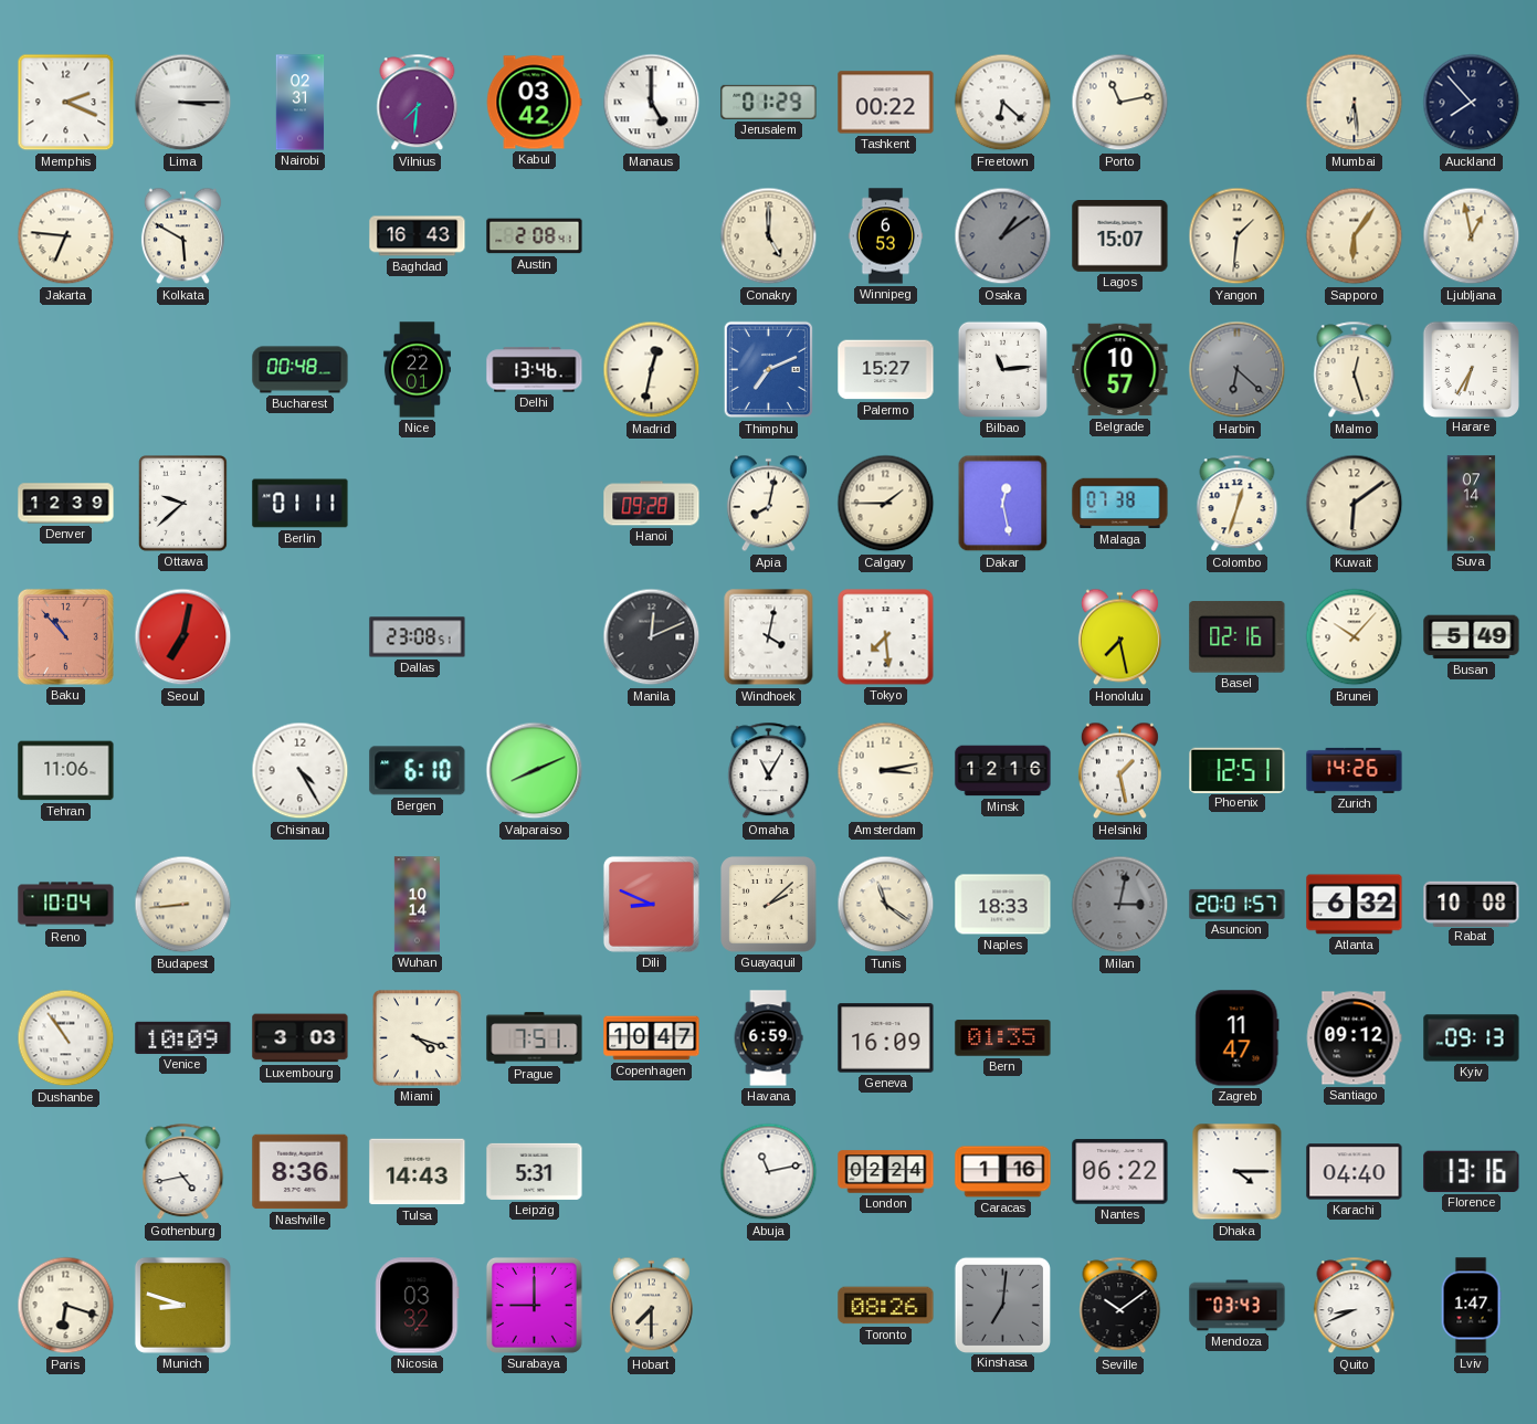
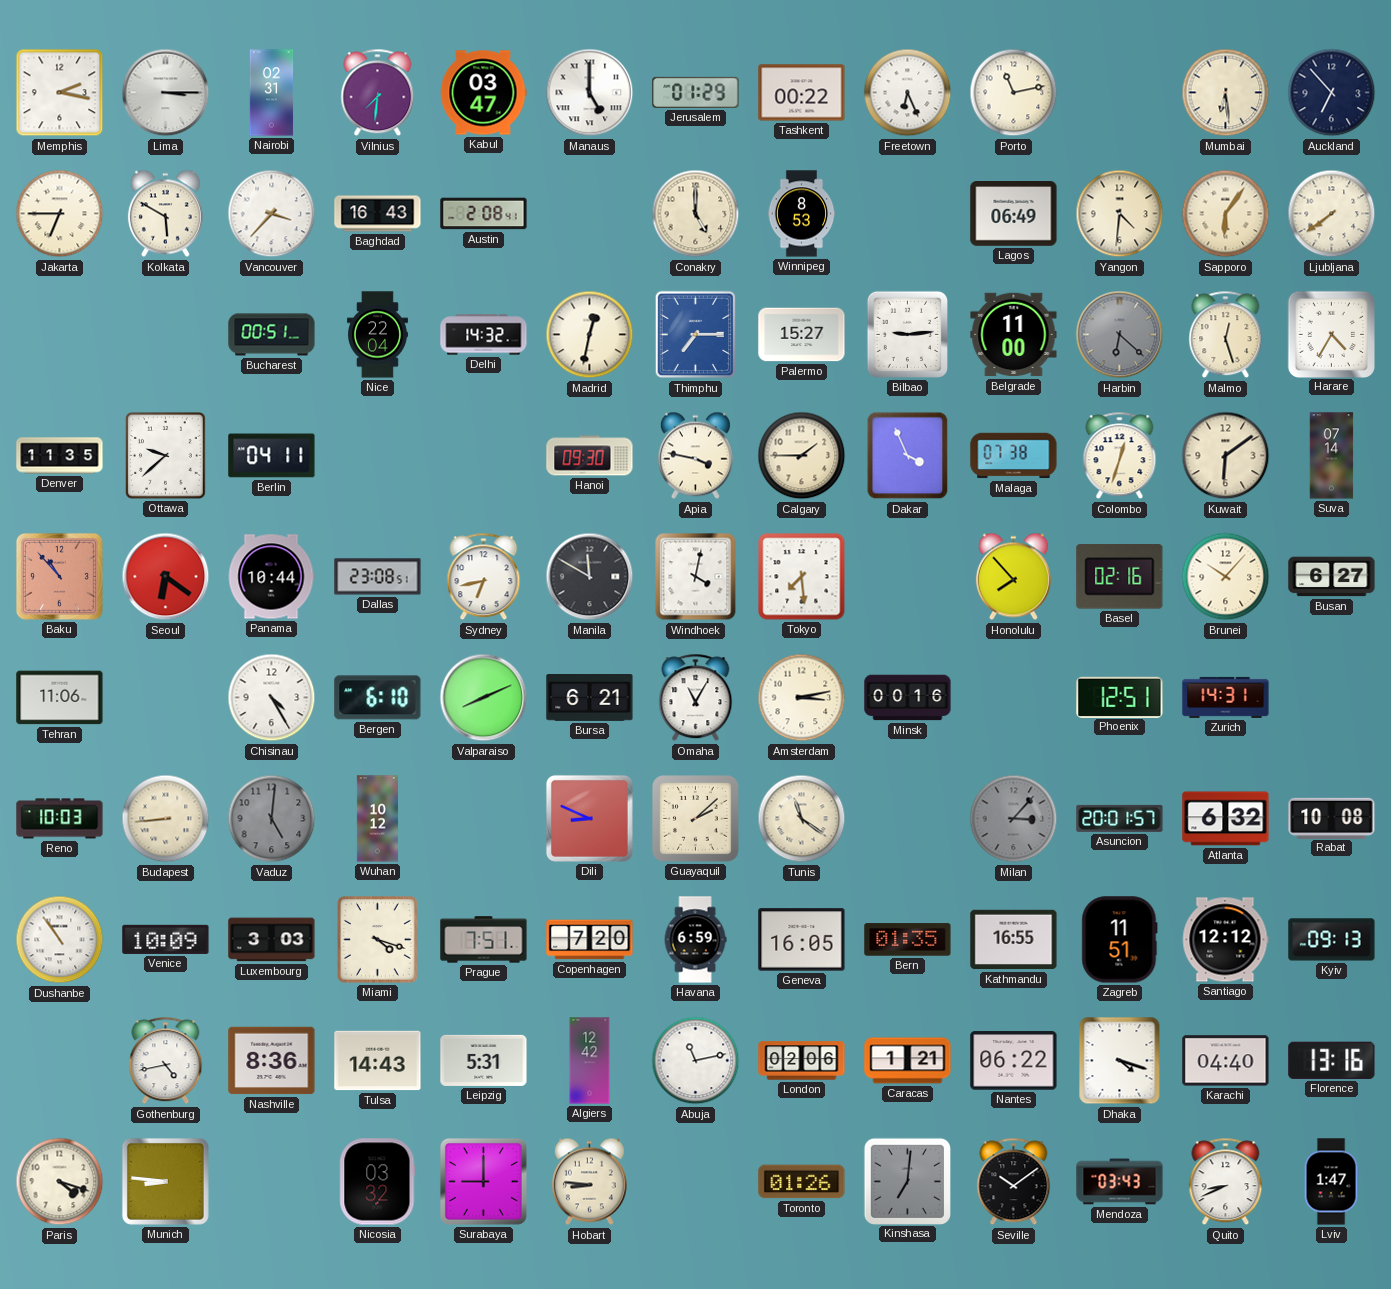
Memphis: 2:19 -> 2:17
Kabul: 03:42 -> 03:47
Freetown: 6:22 -> 6:26
Auckland: 7:53 -> 6:53
Jakarta: 6:46 -> 6:45
Vancouver: none -> 3:37
Winnipeg: 6:53 -> 8:53
Osaka: 1:09 -> none
Lagos: 15:07 -> 06:49
Yangon: 1:31 -> 4:31
Ljubljana: 12:58 -> 7:39
Bucharest: 00:48 -> 00:51
Nice: 22:01 -> 22:04
Delhi: 13:46 -> 14:32
Thimphu: 7:11 -> 7:15
Bilbao: 11:14 -> 9:14
Belgrade: 10:57 -> 11:00
Harare: 6:35 -> 4:35
Denver: 12:39 -> 11:35
Berlin: 01:11 -> 04:11
Hanoi: 09:28 -> 09:30
Apia: 8:02 -> 3:47
Dakar: 12:28 -> 3:56
Seoul: 7:02 -> 6:21
Panama: none -> 10:44
Sydney: none -> 6:43
Manila: 12:11 -> 11:50
Honolulu: 7:28 -> 7:53
Busan: 5:49 -> 6:27
Bursa: none -> 6:21
Minsk: 12:16 -> 00:16
Helsinki: 1:28 -> none
Zurich: 14:26 -> 14:31
Reno: 10:04 -> 10:03
Vaduz: none -> 5:01
Wuhan: 10:14 -> 10:12
Naples: 18:33 -> none
Milan: 3:02 -> 3:07
Copenhagen: 10:47 -> 7:20
Geneva: 16:09 -> 16:05
Kathmandu: none -> 16:55
Zagreb: 11:47 -> 11:51
Santiago: 09:12 -> 12:12
Algiers: none -> 12:42
London: 02:24 -> 02:06
Caracas: 1:16 -> 1:21
Dhaka: 4:15 -> 4:18
Paris: 6:18 -> 4:18
Munich: 8:48 -> 8:46
Hobart: 7:30 -> 8:46
Toronto: 08:26 -> 01:26
